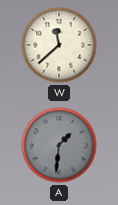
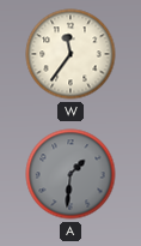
W: 11:38 -> 11:36
